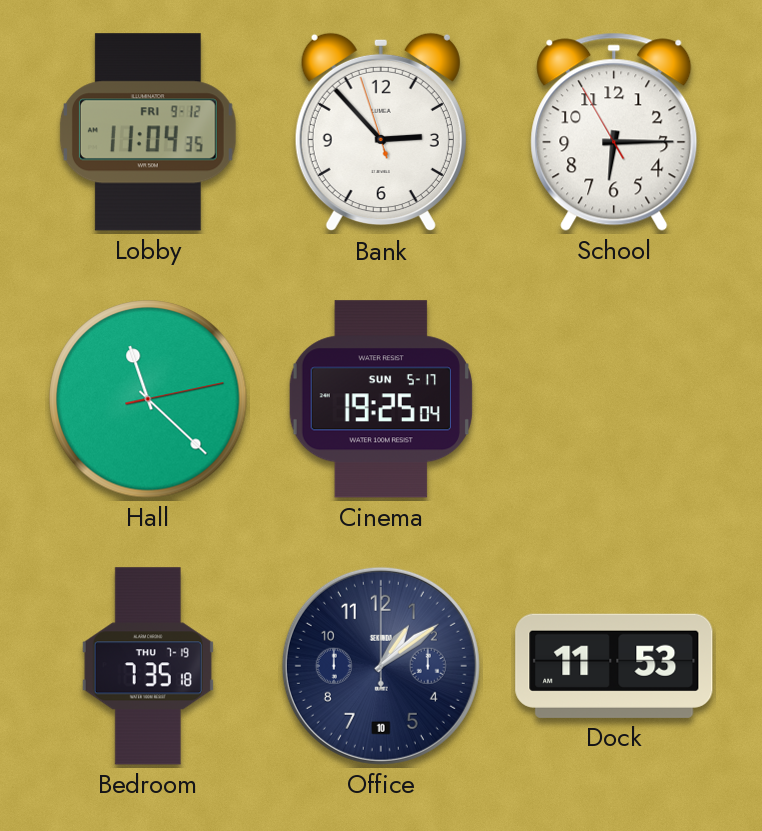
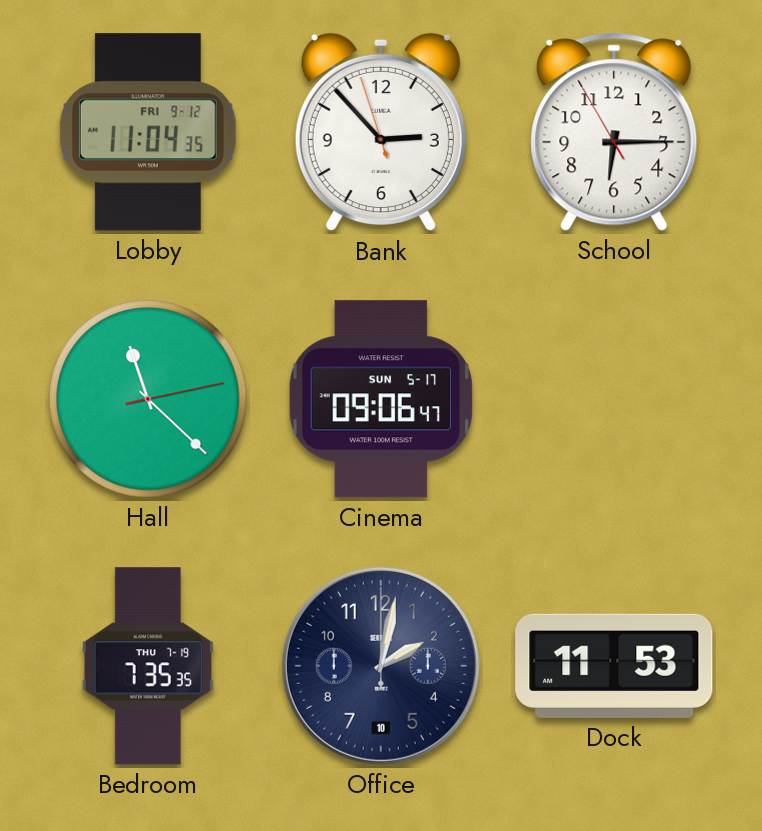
Cinema: 19:25 -> 09:06
Bedroom: 7:35:18 -> 7:35:35
Office: 1:09 -> 2:02
